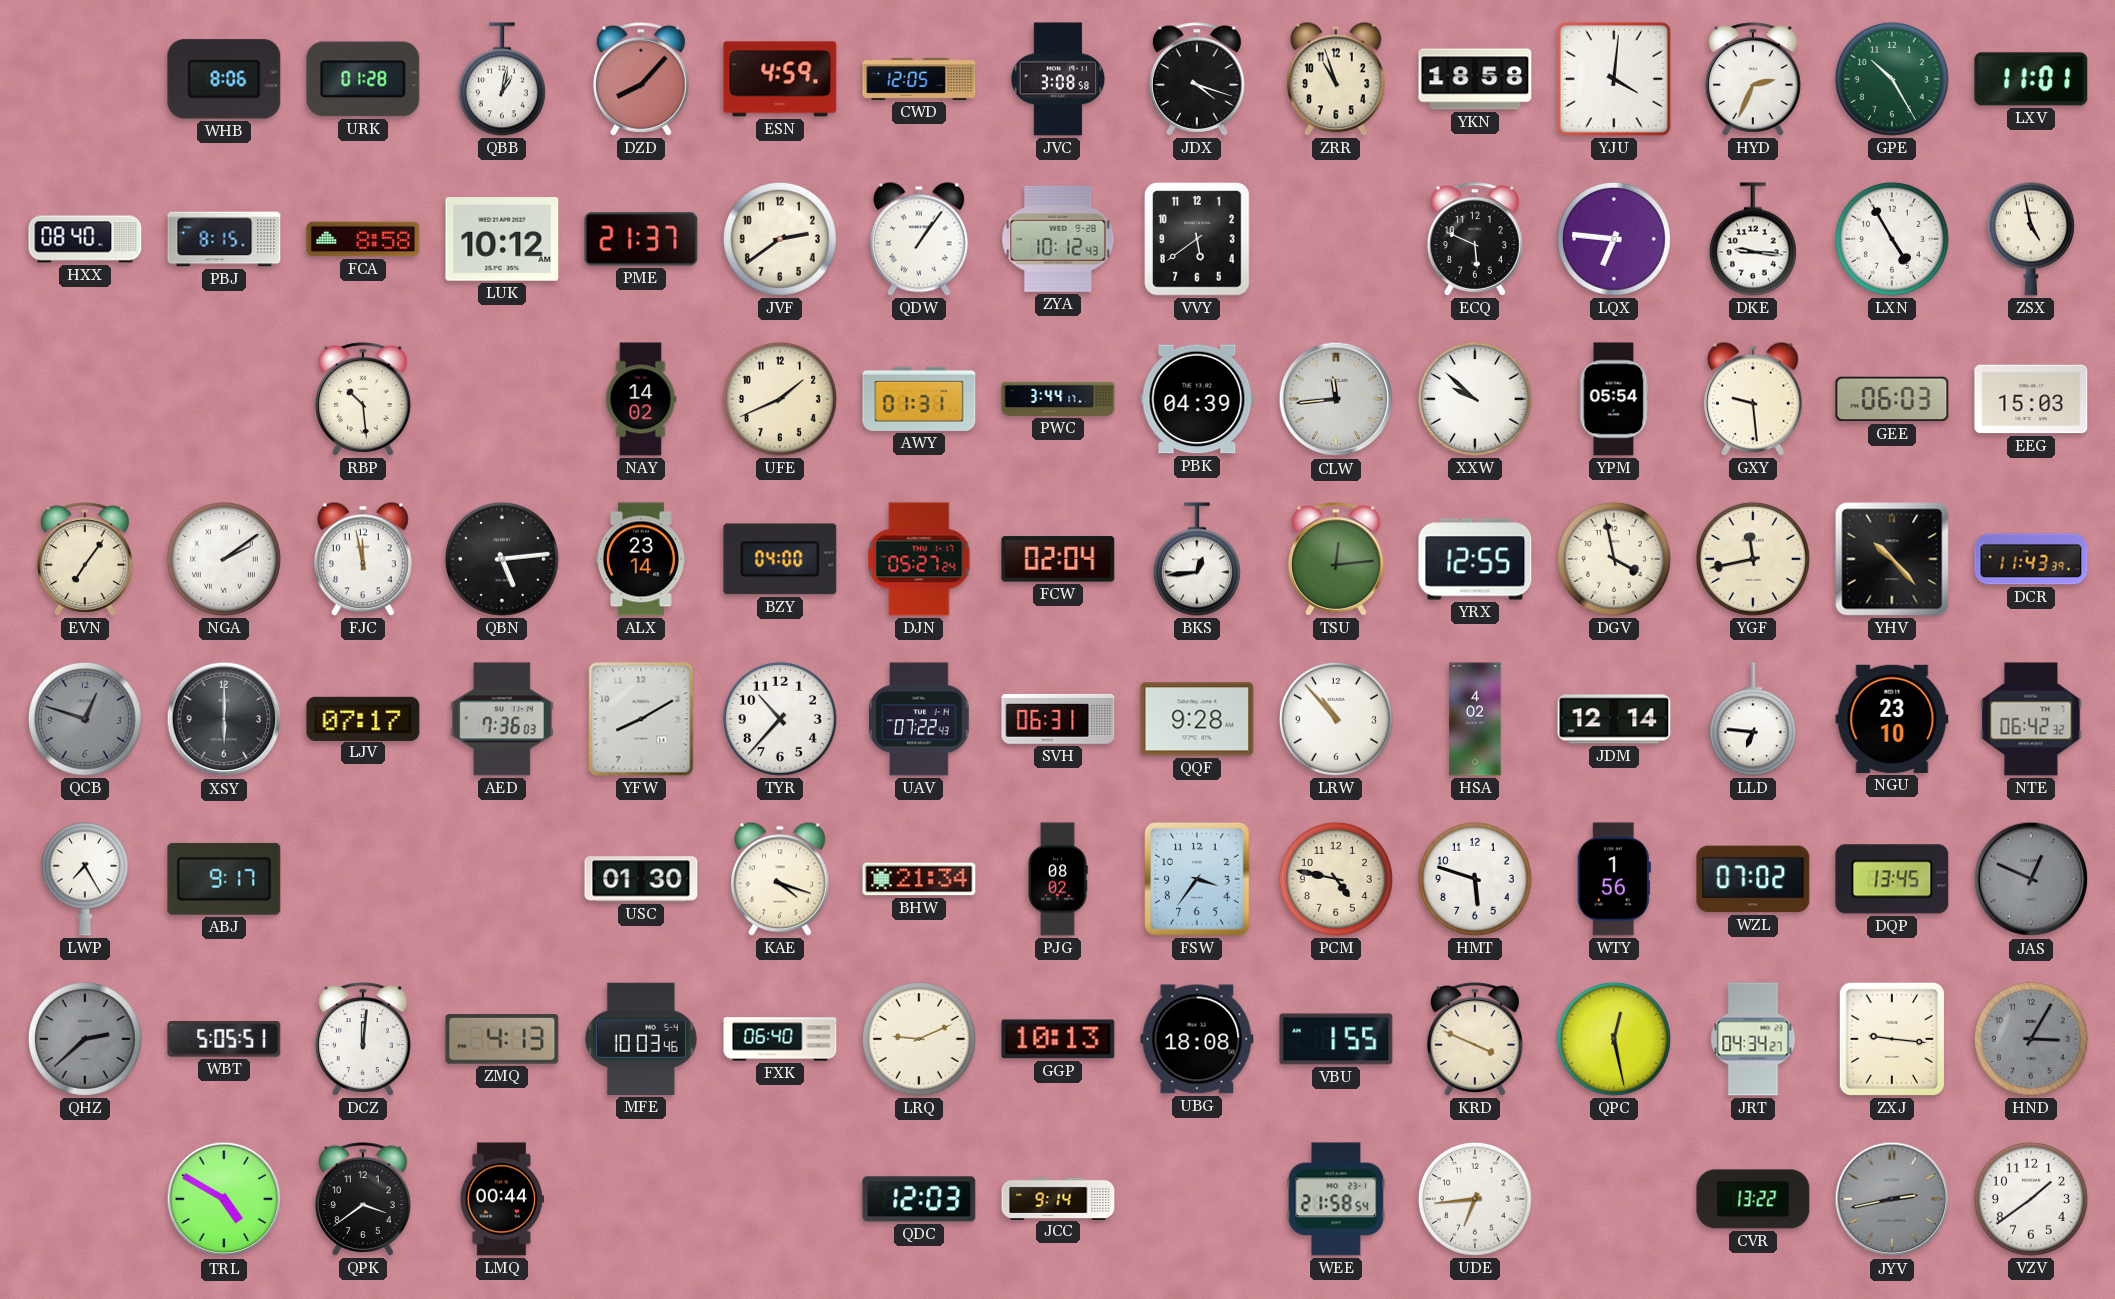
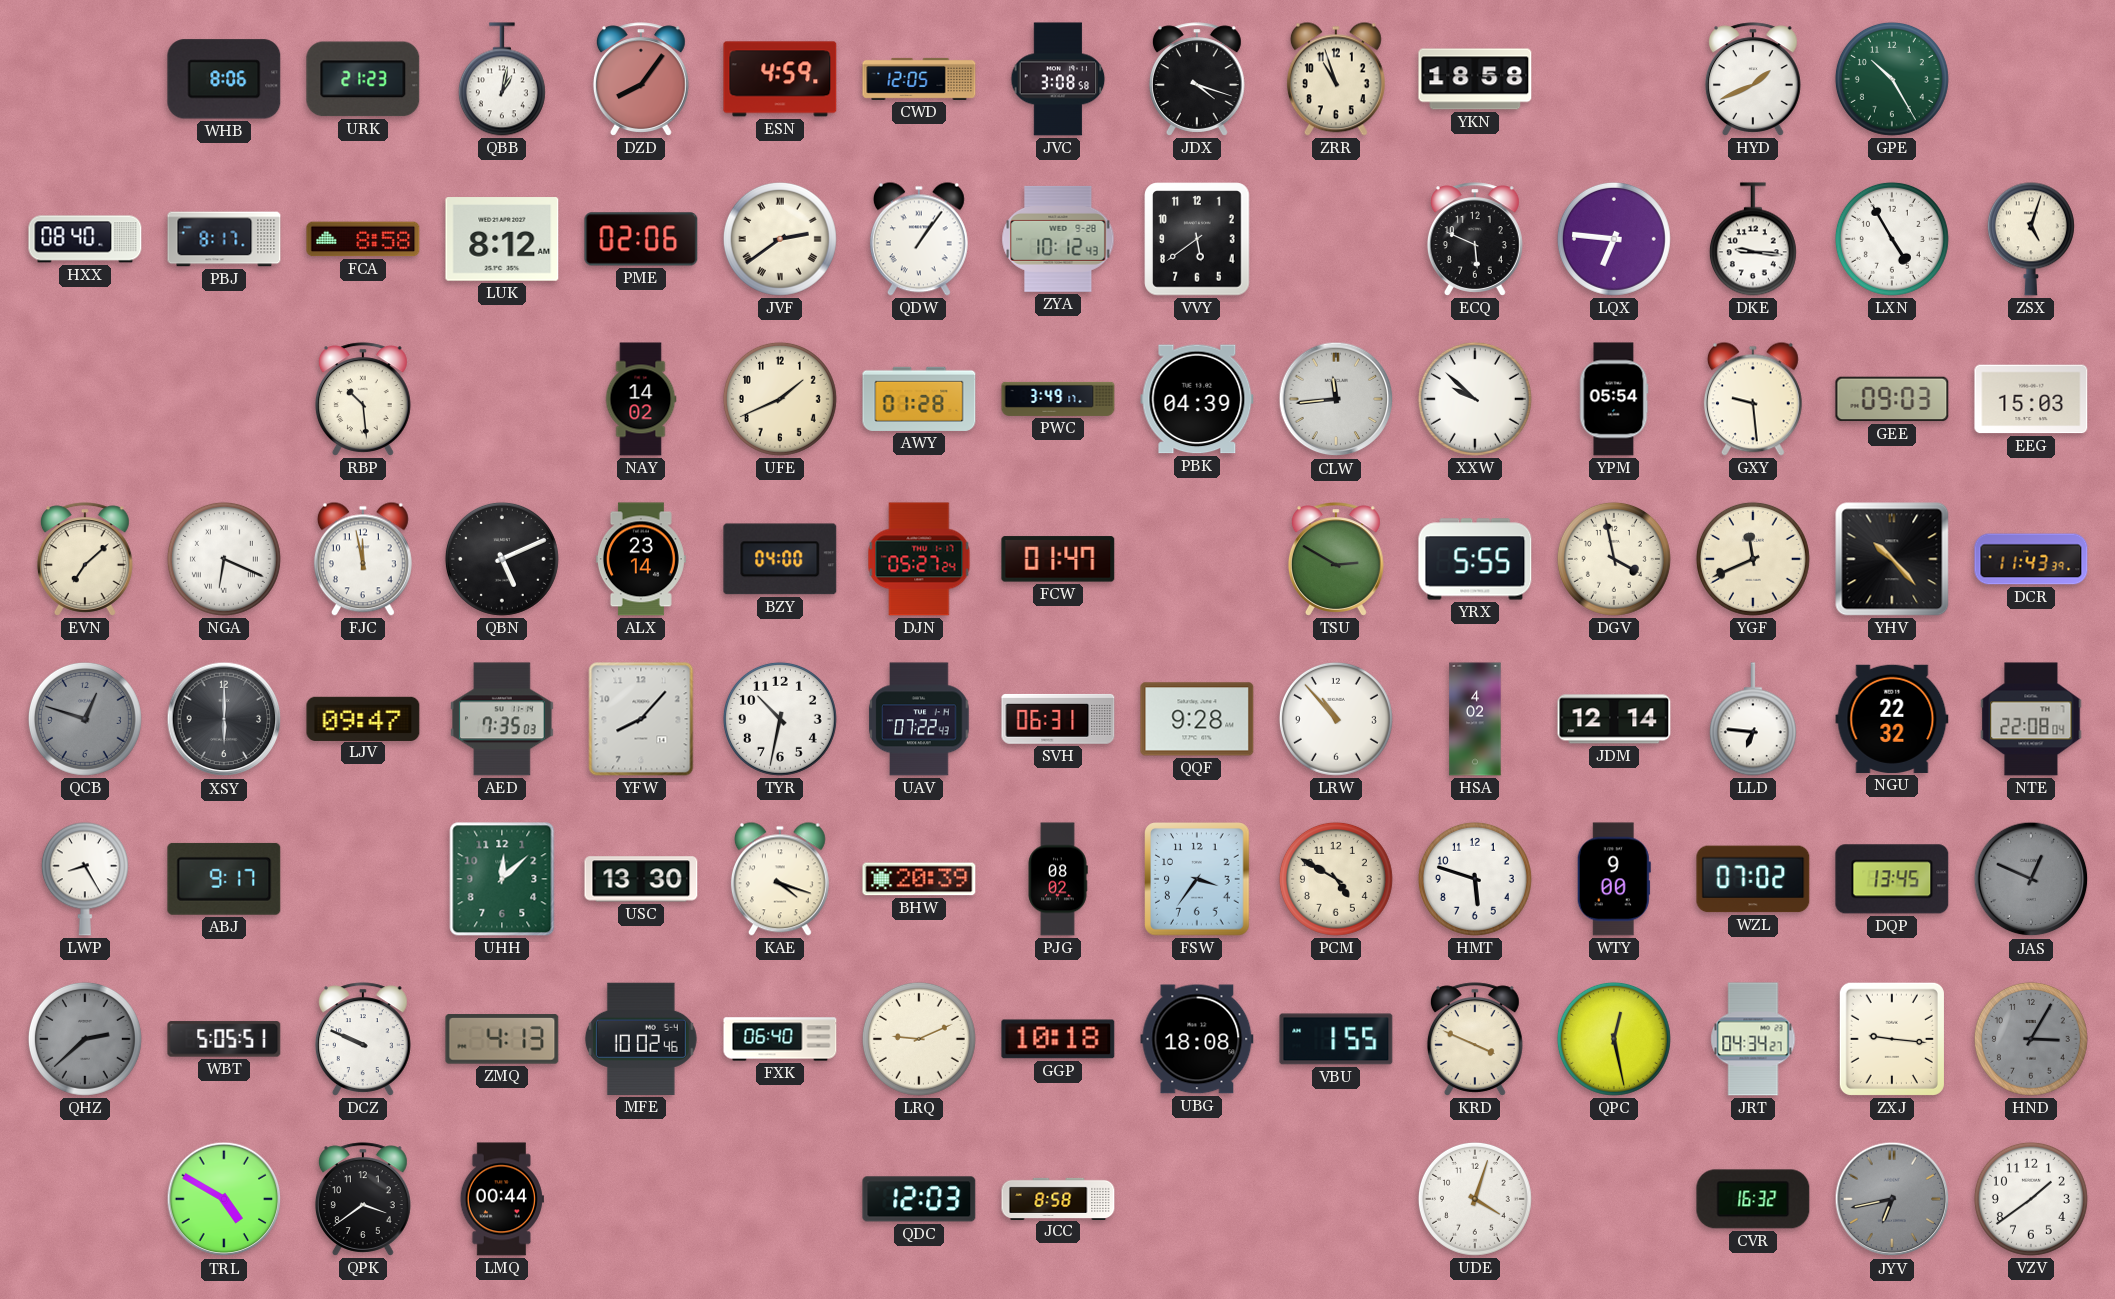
URK: 01:28 -> 21:23
DZD: 8:07 -> 8:06
YJU: 4:01 -> none
HYD: 2:34 -> 1:41
LXV: 11:01 -> none
PBJ: 8:15 -> 8:17
LUK: 10:12 -> 8:12
PME: 21:37 -> 02:06
JVF numerals: Arabic -> Roman
ZSX: 4:58 -> 5:03
AWY: 01:31 -> 01:28
PWC: 3:44 -> 3:49
GEE: 06:03 -> 09:03
EVN: 7:06 -> 7:08
NGA: 2:09 -> 6:19
QBN: 5:14 -> 5:11
FCW: 02:04 -> 01:47
BKS: 12:44 -> none
TSU: 12:14 -> 2:50
YRX: 12:55 -> 5:55
YGF: 11:43 -> 11:41
LJV: 07:17 -> 09:47
AED: 7:36 -> 7:35
YFW: 8:10 -> 8:07
TYR: 10:37 -> 10:32
NGU: 23:10 -> 22:32
NTE: 06:42 -> 22:08
LWP: 7:25 -> 8:25
UHH: none -> 12:08
USC: 01:30 -> 13:30
BHW: 21:34 -> 20:39
PCM: 4:47 -> 4:50
WTY: 1:56 -> 9:00
DCZ: 12:01 -> 9:49
MFE: 10:03 -> 10:02
GGP: 10:13 -> 10:18
JCC: 9:14 -> 8:58
WEE: 21:58 -> none
UDE: 6:44 -> 4:03
CVR: 13:22 -> 16:32
JYV: 2:43 -> 6:43
